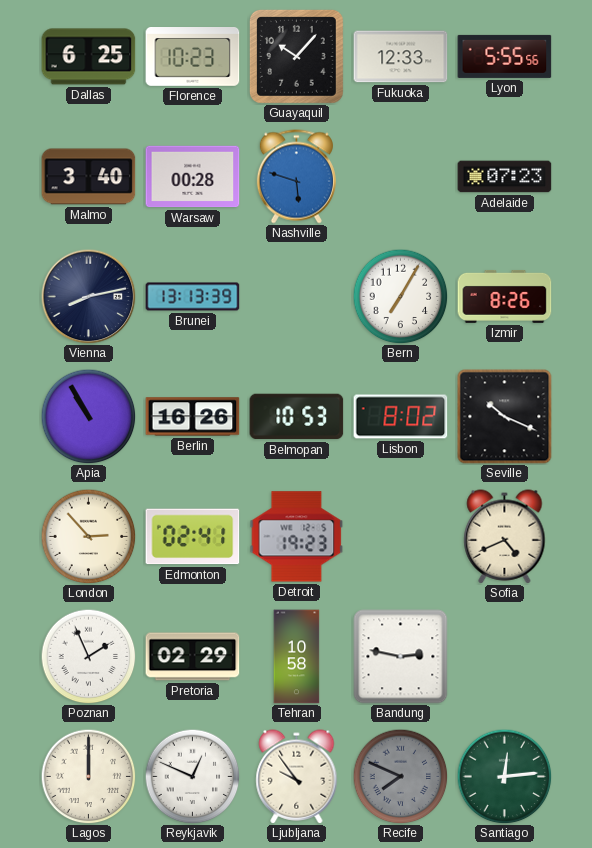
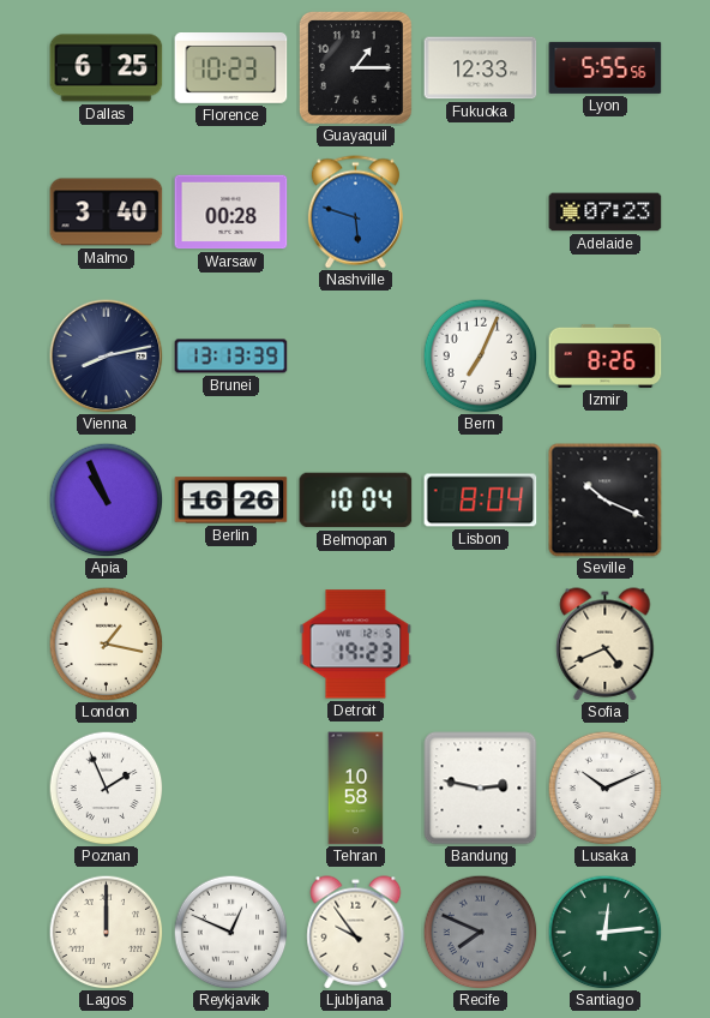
Guayaquil: 10:07 -> 1:15
Bern: 7:05 -> 7:04
Apia: 10:55 -> 10:56
Belmopan: 10:53 -> 10:04
Lisbon: 8:02 -> 8:04
London: 2:53 -> 1:17
Edmonton: 02:41 -> none
Pretoria: 02:29 -> none
Lusaka: none -> 10:11
